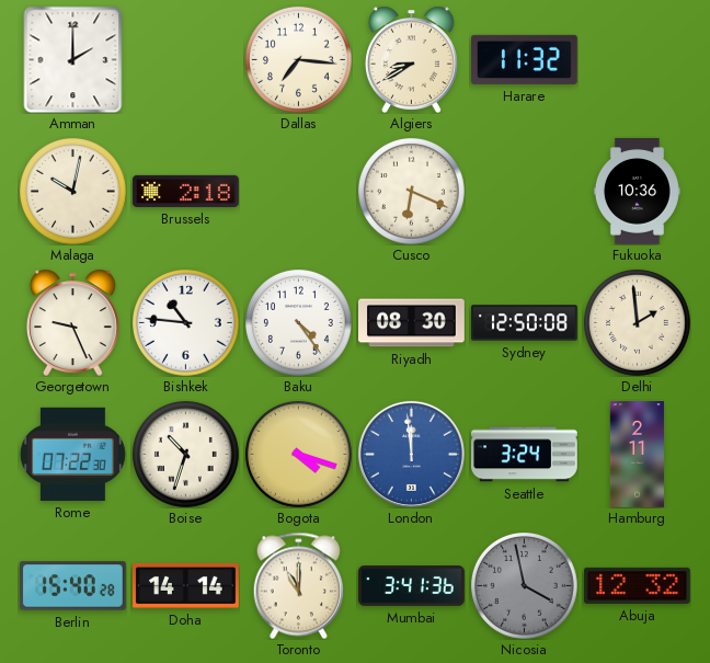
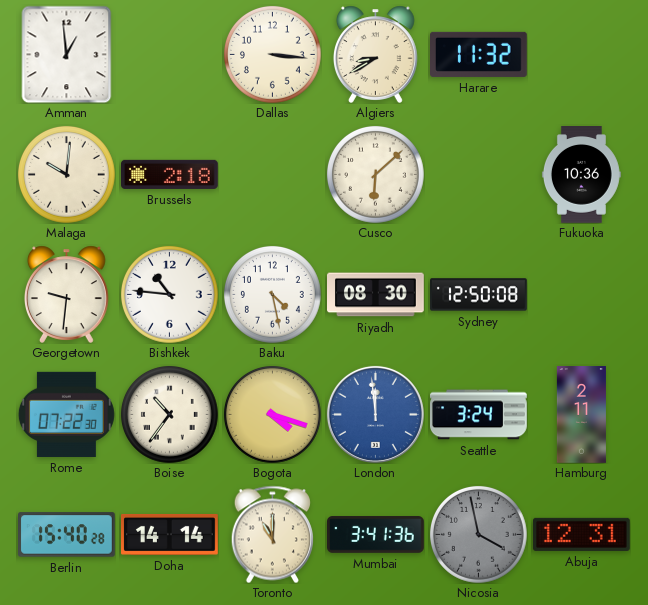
Amman: 2:00 -> 12:59
Dallas: 7:16 -> 3:16
Malaga: 10:02 -> 10:01
Cusco: 6:19 -> 6:08
Georgetown: 9:26 -> 9:31
Baku: 4:24 -> 4:28
Delhi: 1:59 -> none
Boise: 10:33 -> 10:36
Abuja: 12:32 -> 12:31
